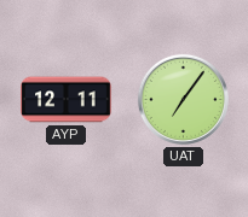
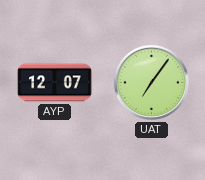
AYP: 12:11 -> 12:07
